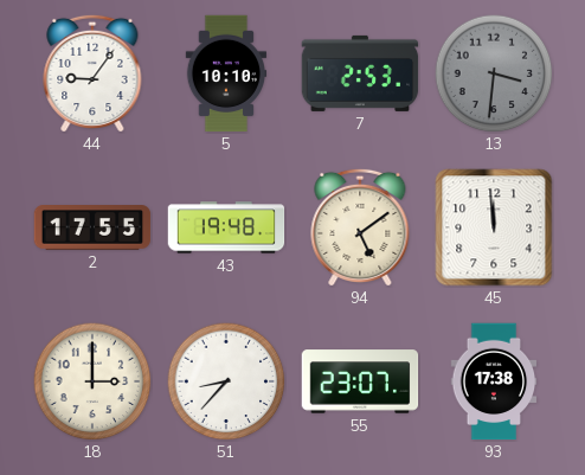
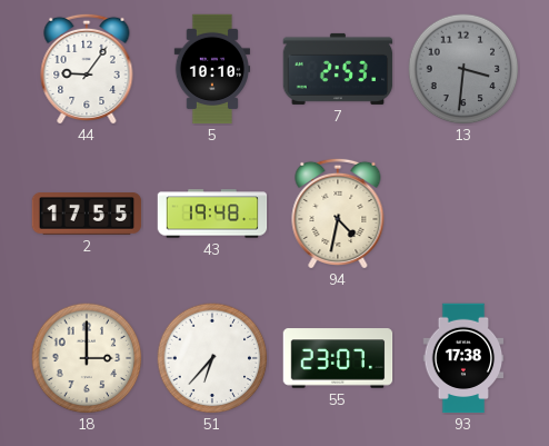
94: 5:09 -> 4:32
45: 11:59 -> none
51: 8:37 -> 6:37
